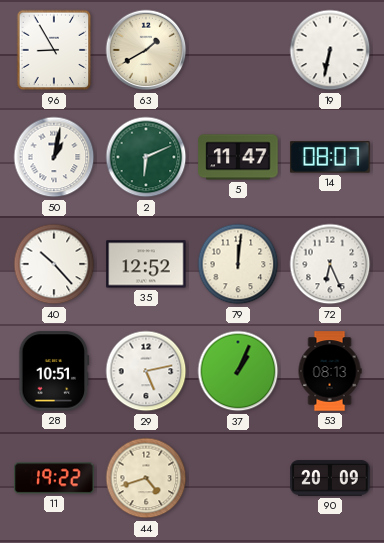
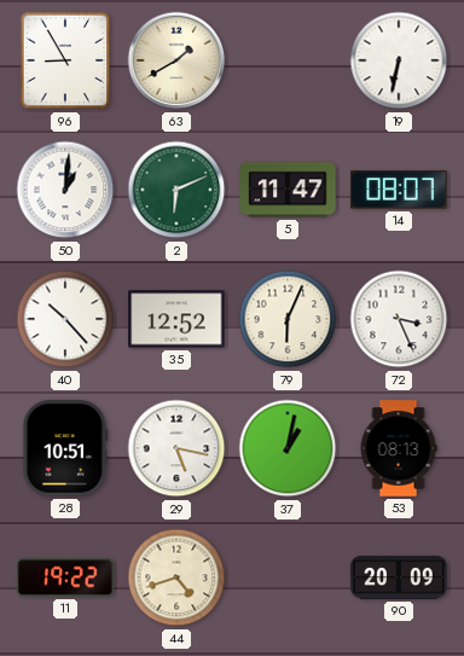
50: 1:02 -> 1:01
79: 12:01 -> 6:04
72: 6:26 -> 3:26
29: 5:13 -> 5:17
37: 1:04 -> 1:02
